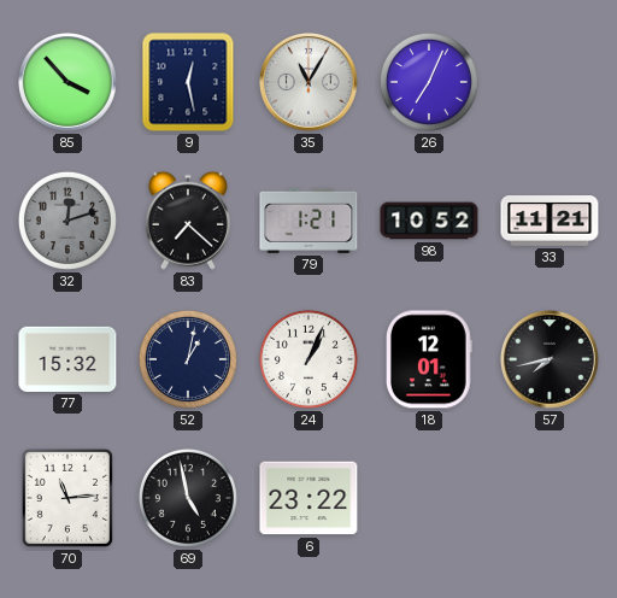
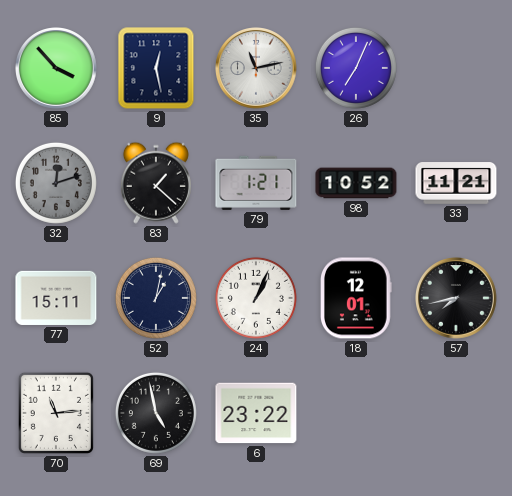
35: 11:05 -> 11:13
83: 7:22 -> 1:22
77: 15:32 -> 15:11
